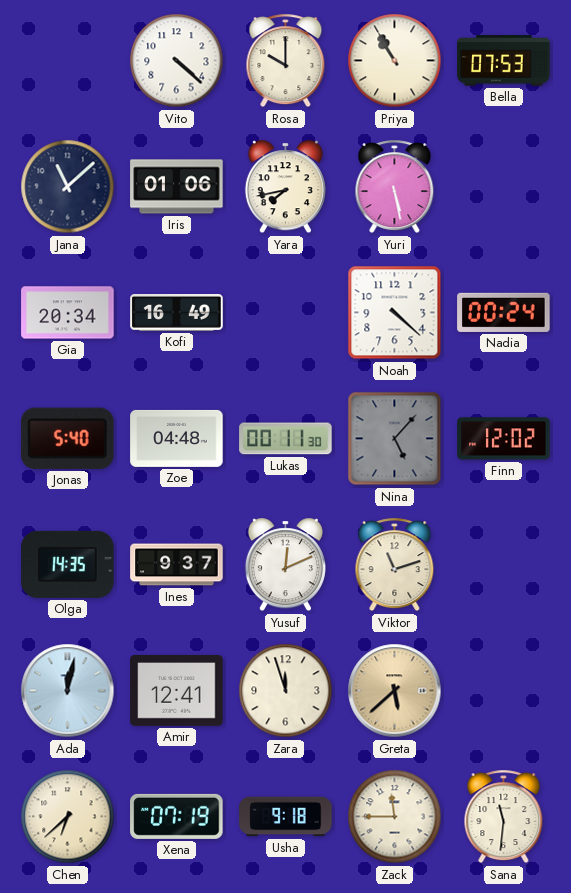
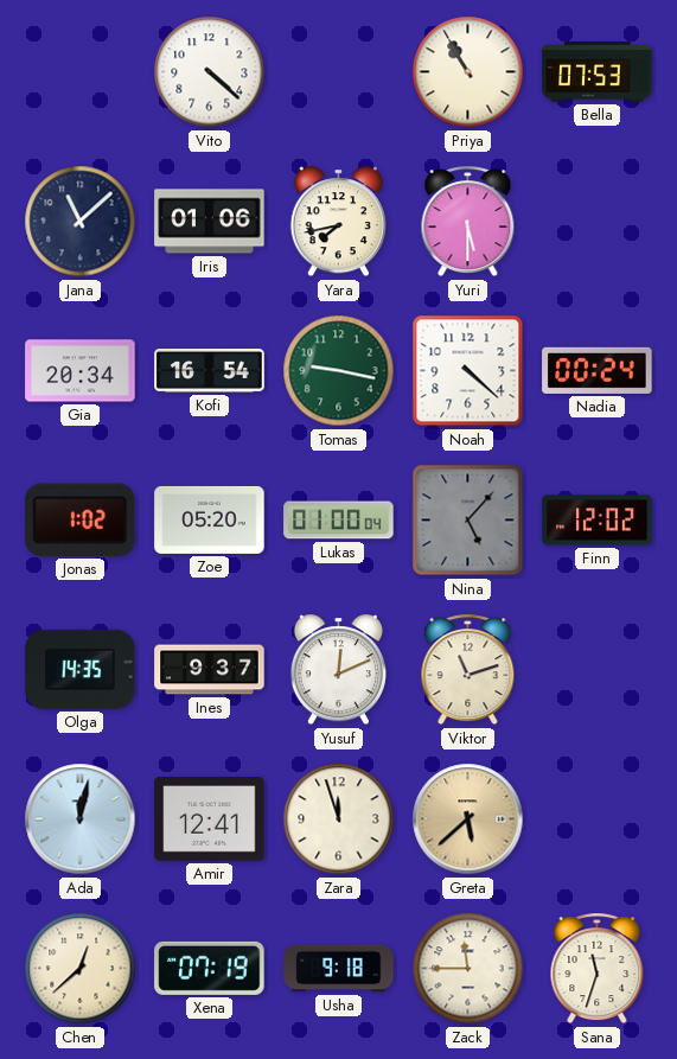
Rosa: 10:00 -> none
Yuri: 5:28 -> 5:30
Kofi: 16:49 -> 16:54
Tomas: none -> 9:17
Jonas: 5:40 -> 1:02
Zoe: 04:48 -> 05:20
Lukas: 00:11 -> 01:00
Chen: 6:38 -> 12:38
Sana: 11:31 -> 11:33
